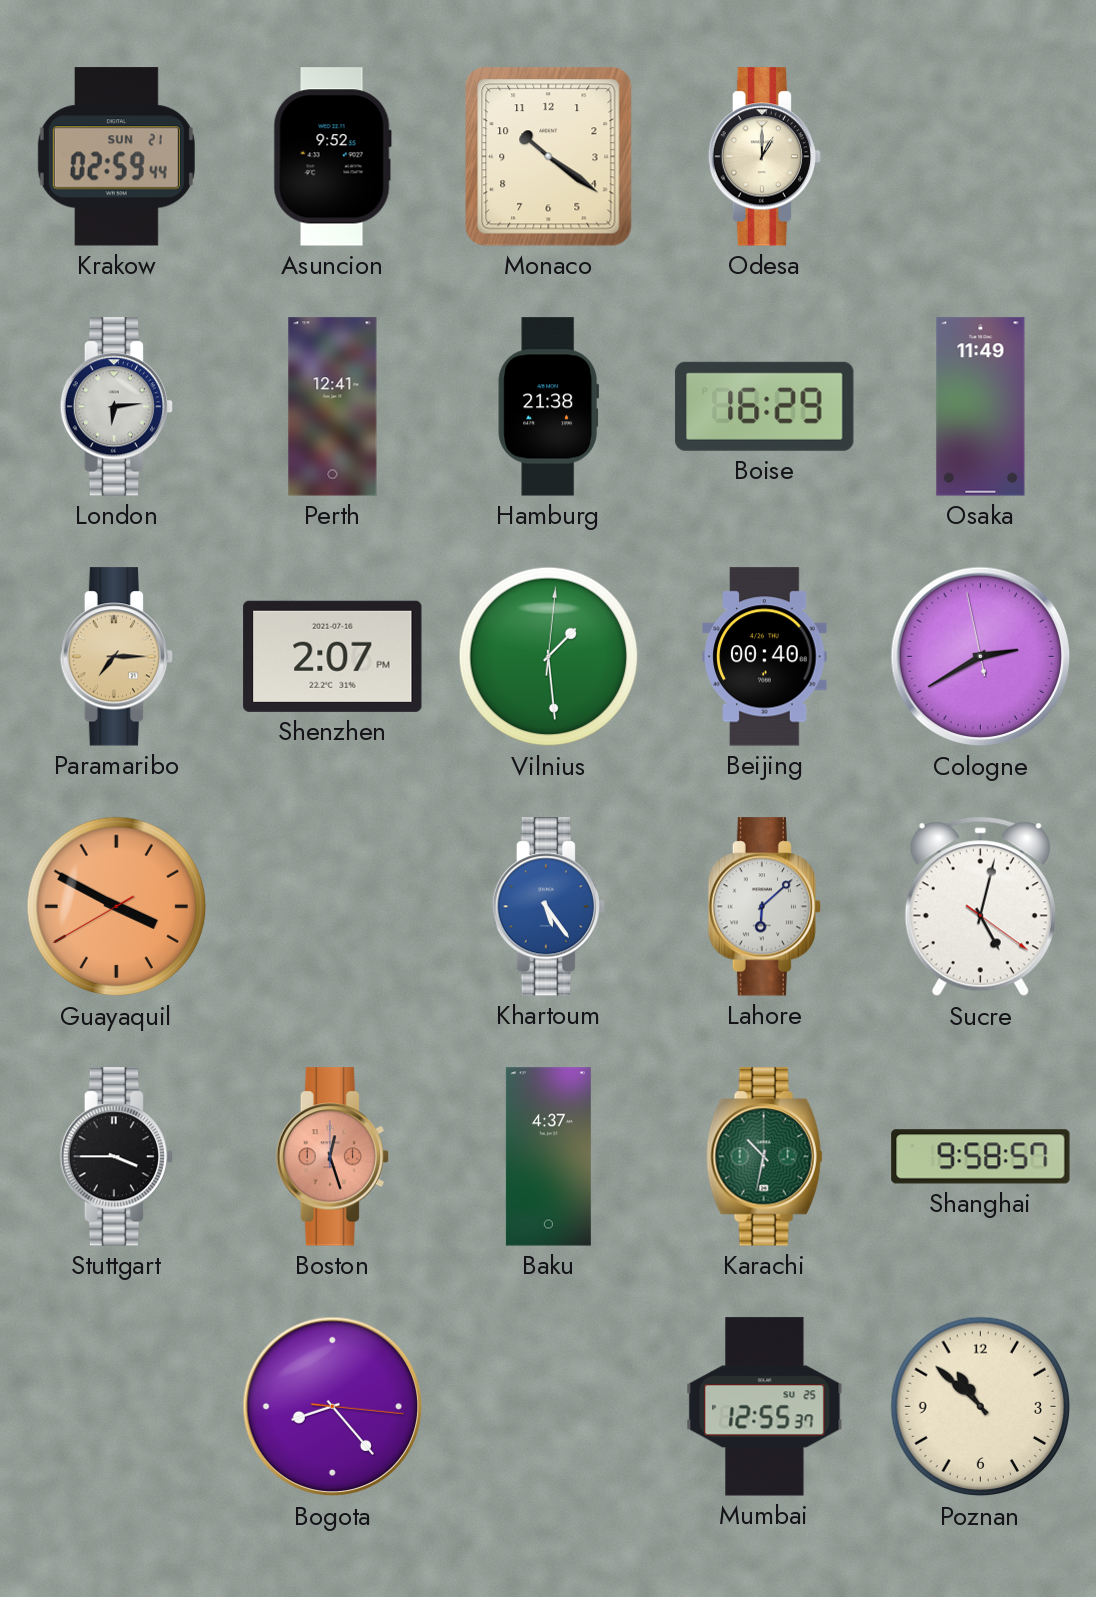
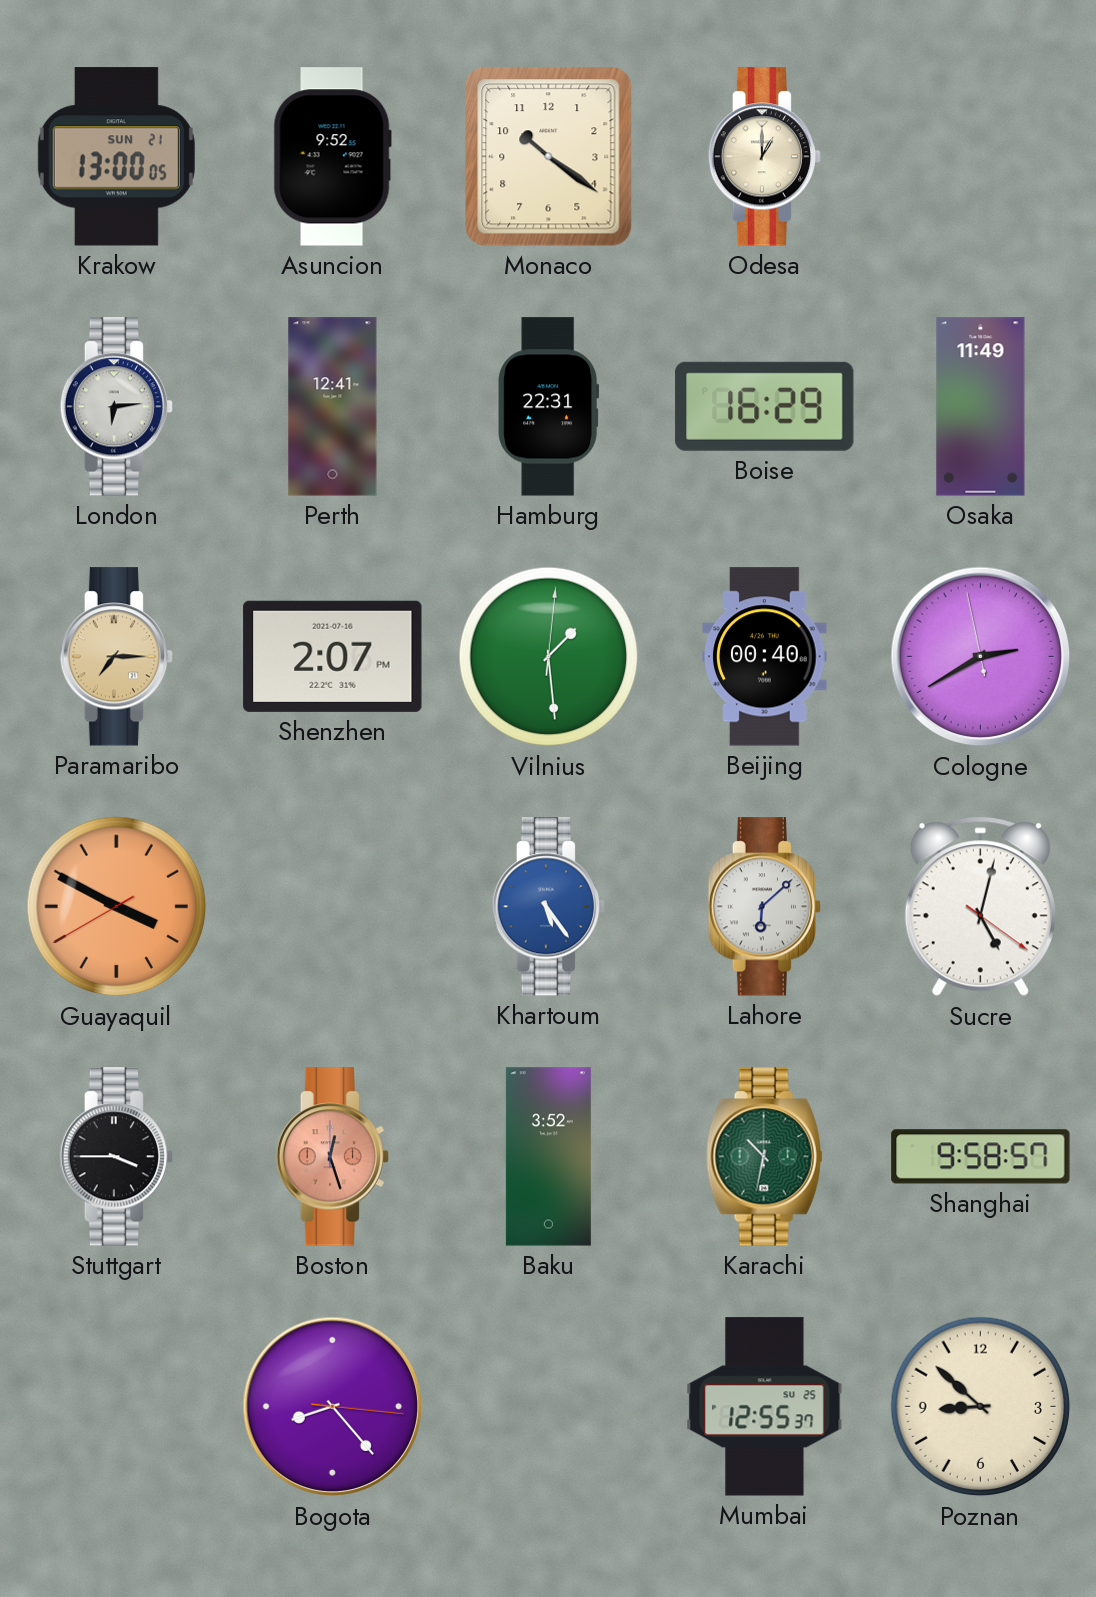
Krakow: 02:59 -> 13:00
Hamburg: 21:38 -> 22:31
Baku: 4:37 -> 3:52
Poznan: 10:52 -> 8:52
